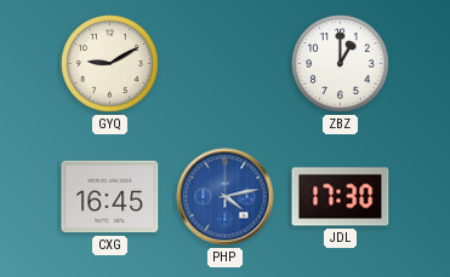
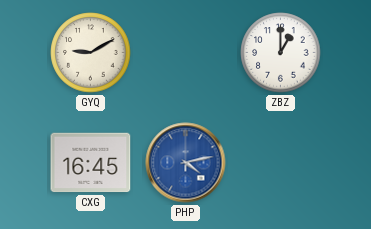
JDL: 17:30 -> none
